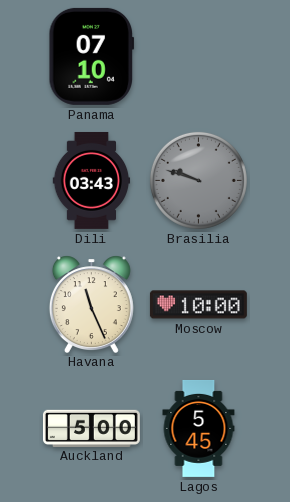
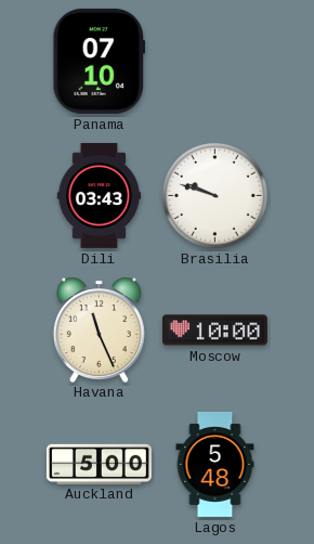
Brasilia dial: grey -> white
Lagos: 5:45 -> 5:48
